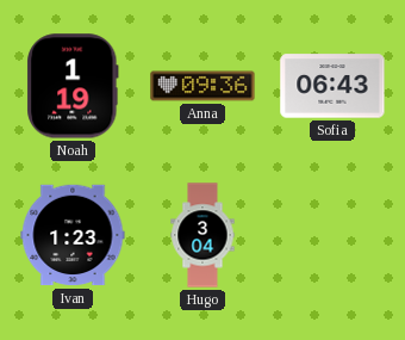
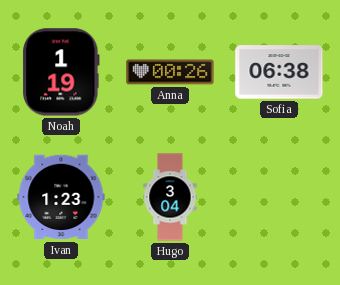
Anna: 09:36 -> 00:26
Sofia: 06:43 -> 06:38
